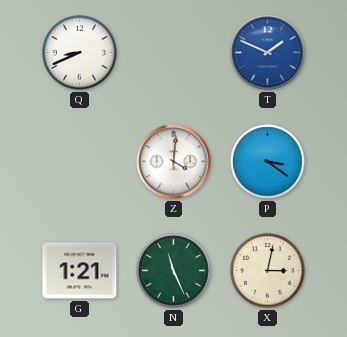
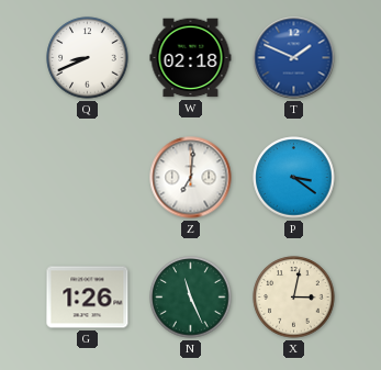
W: none -> 02:18
Z: 4:01 -> 7:01
G: 1:21 -> 1:26
